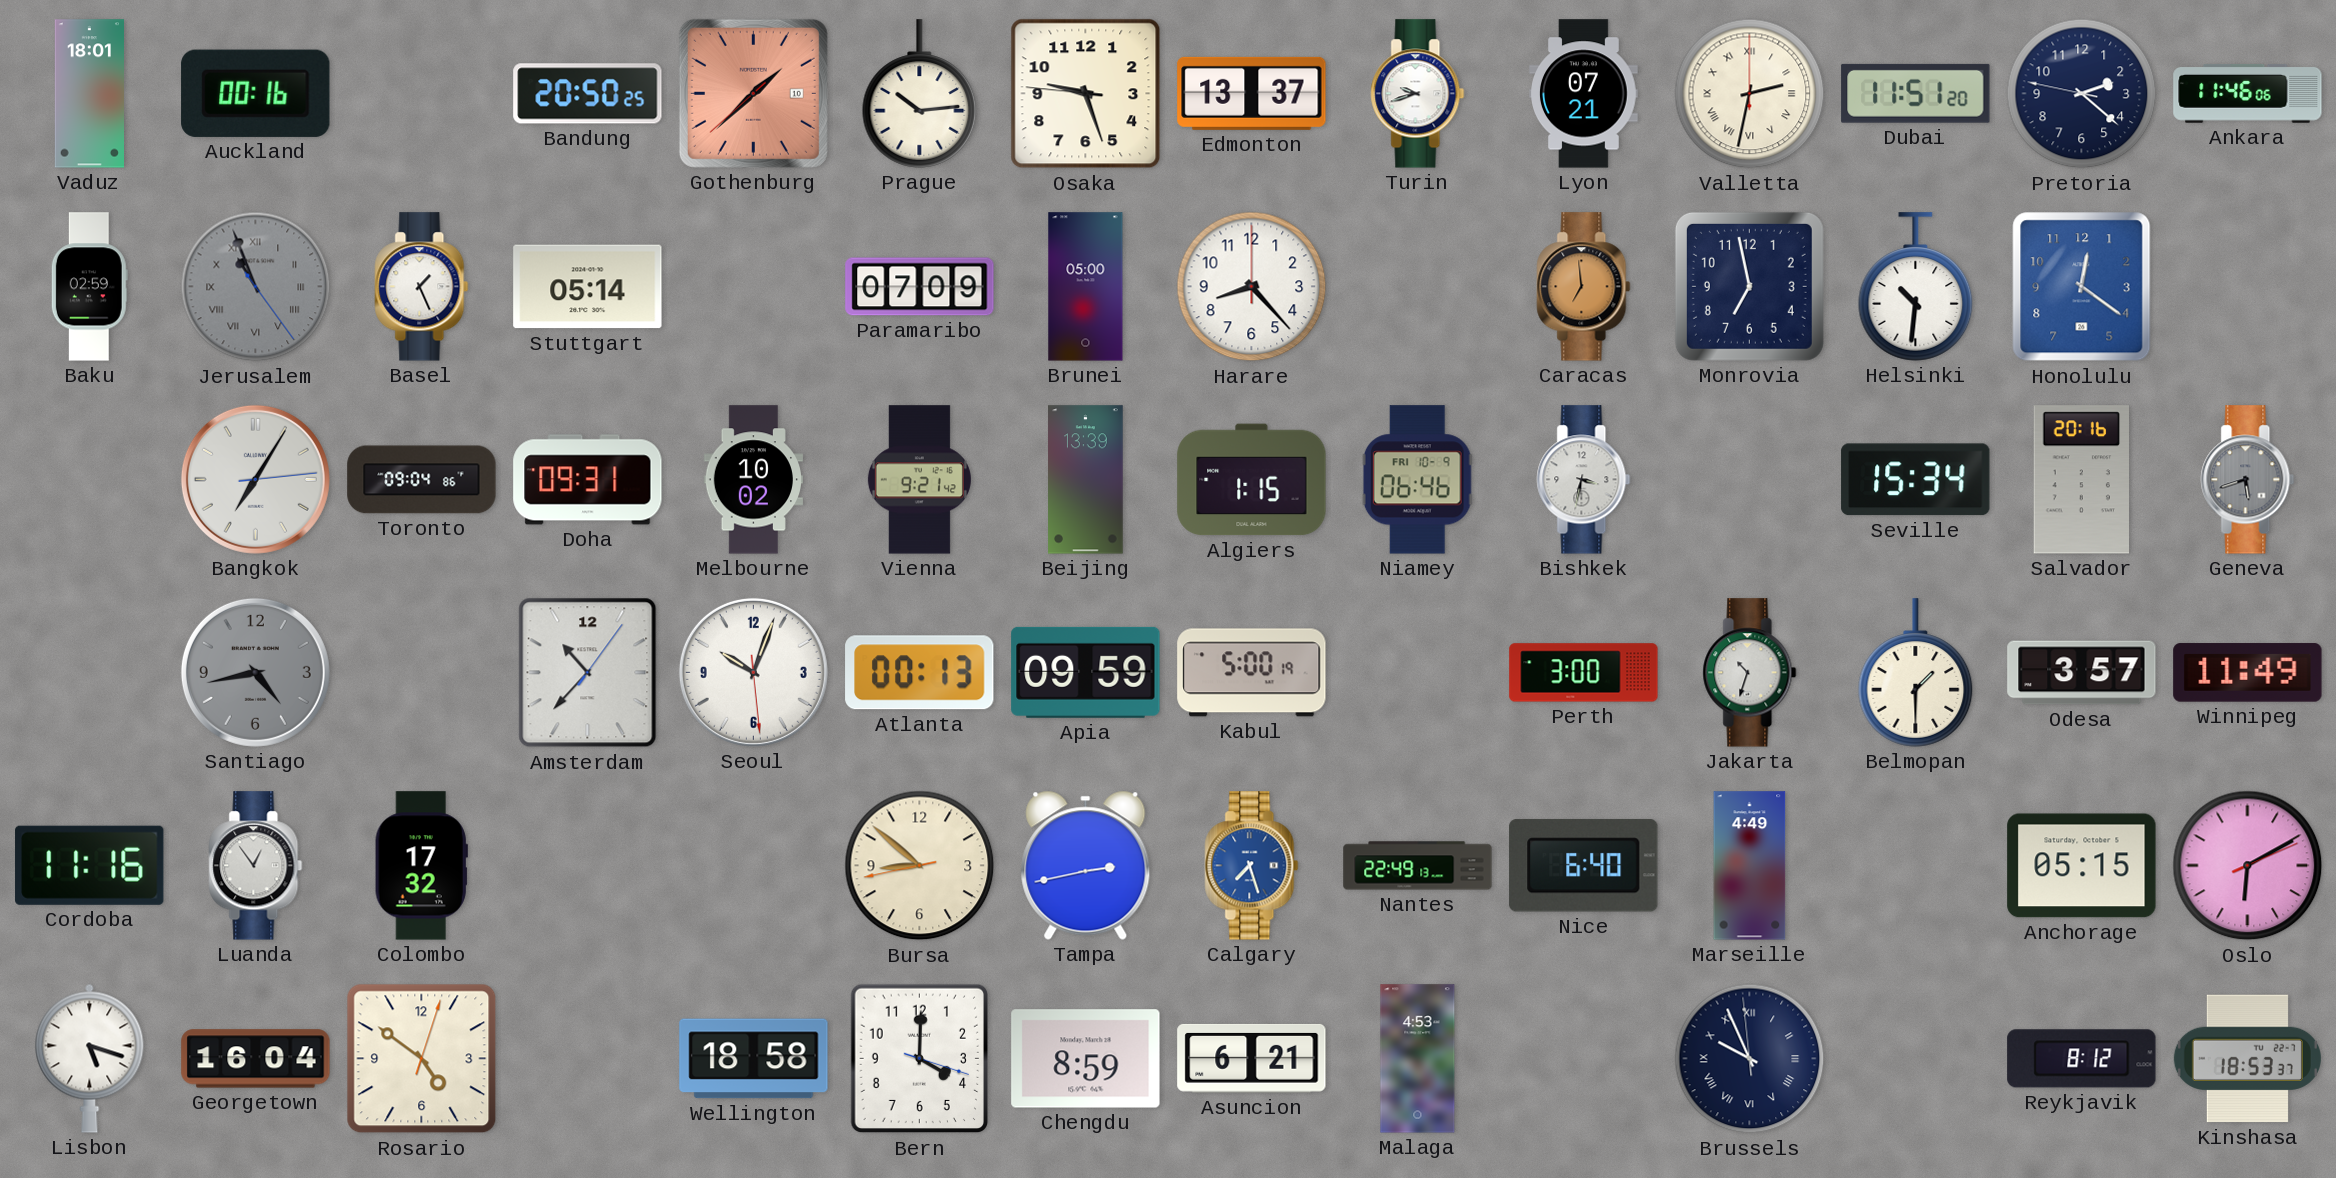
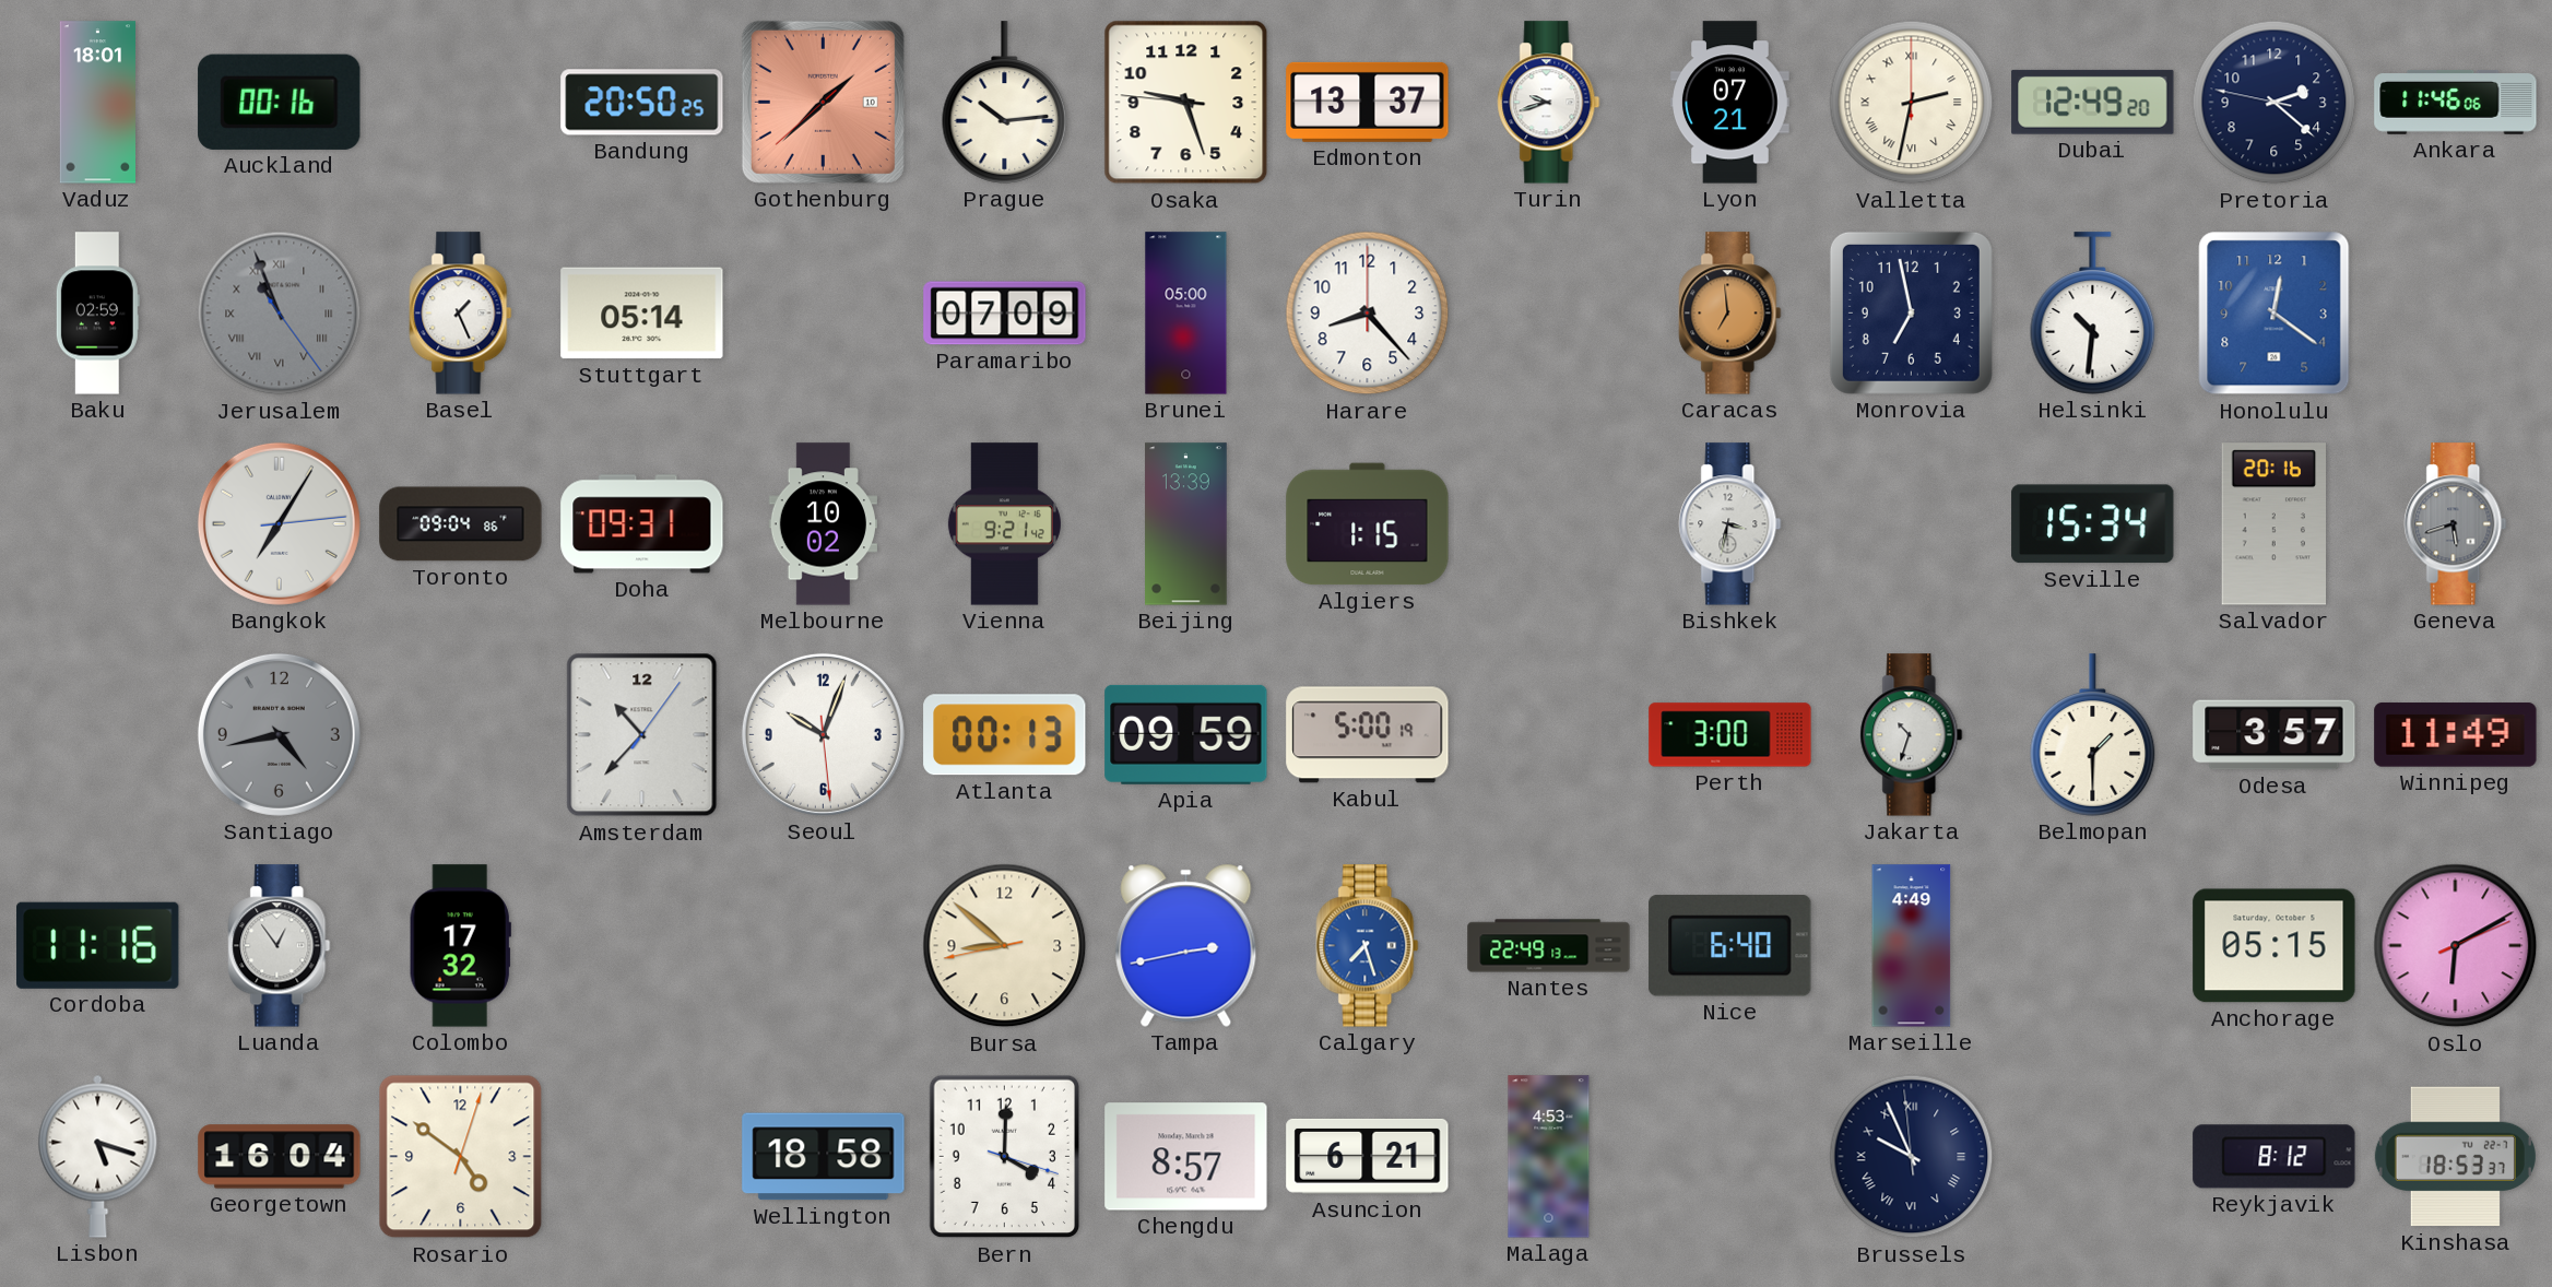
Dubai: 11:51 -> 12:49
Niamey: 06:46 -> none
Chengdu: 8:59 -> 8:57
